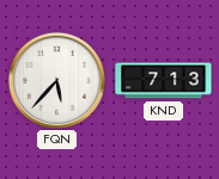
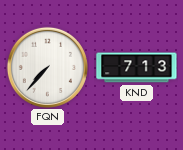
FQN: 5:37 -> 7:37
